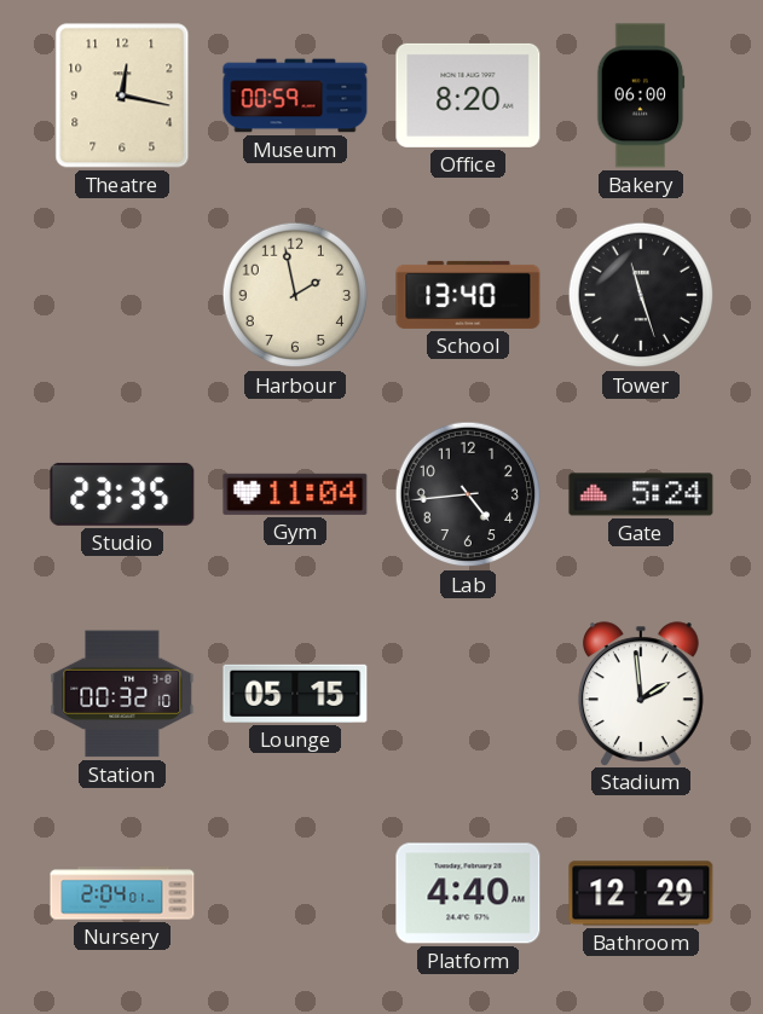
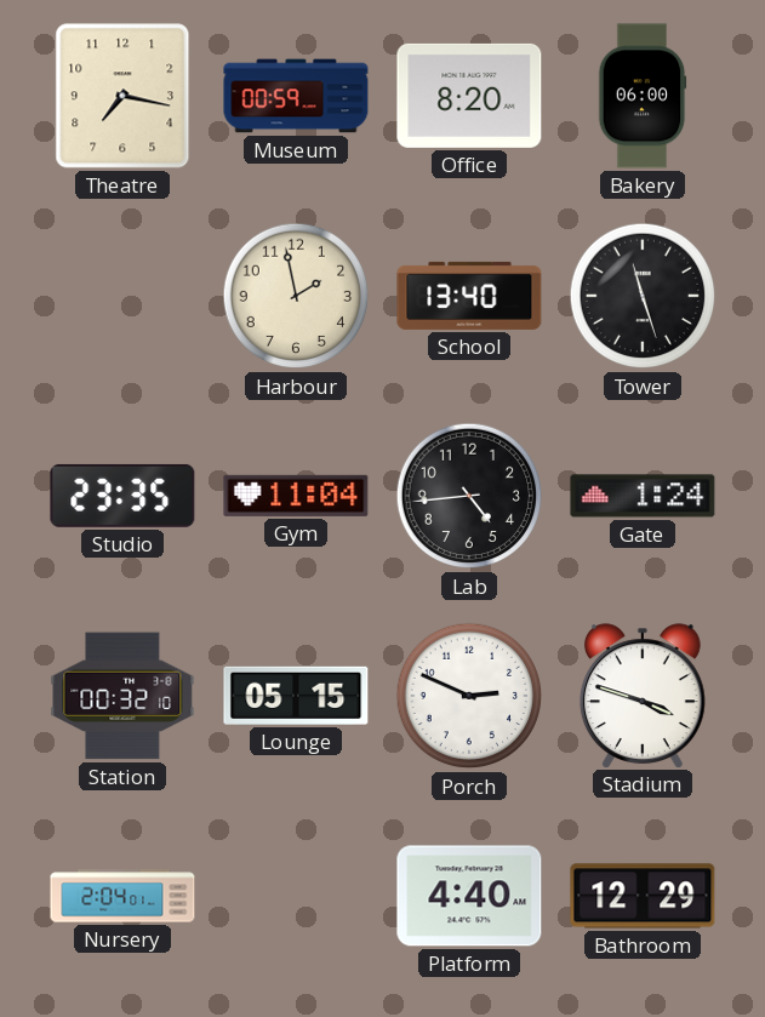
Theatre: 12:17 -> 7:17
Gate: 5:24 -> 1:24
Porch: none -> 2:49
Stadium: 1:59 -> 3:48
